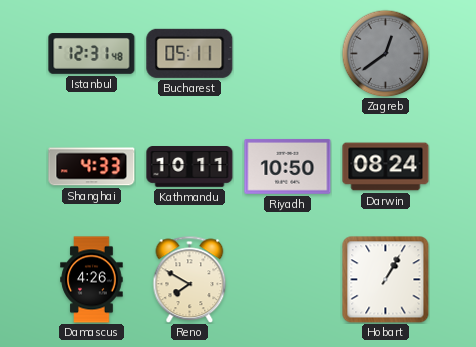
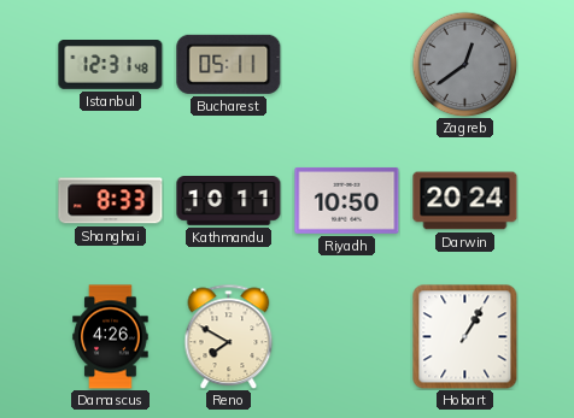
Shanghai: 4:33 -> 8:33
Darwin: 08:24 -> 20:24
